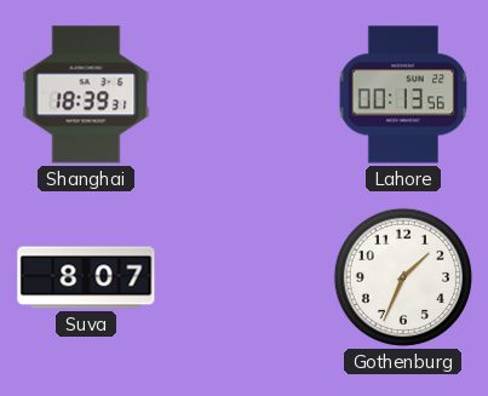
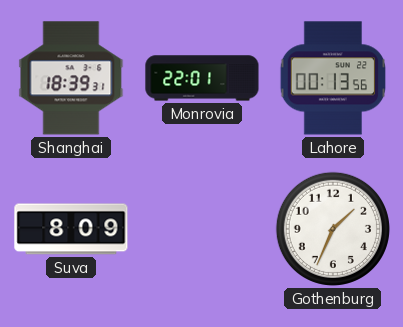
Monrovia: none -> 22:01
Suva: 8:07 -> 8:09
